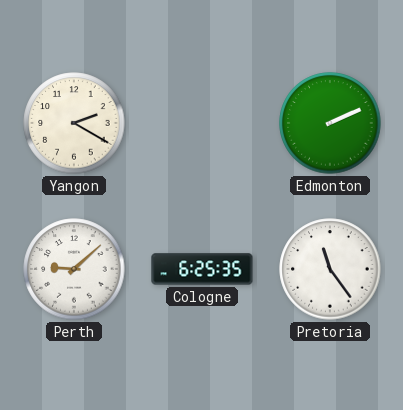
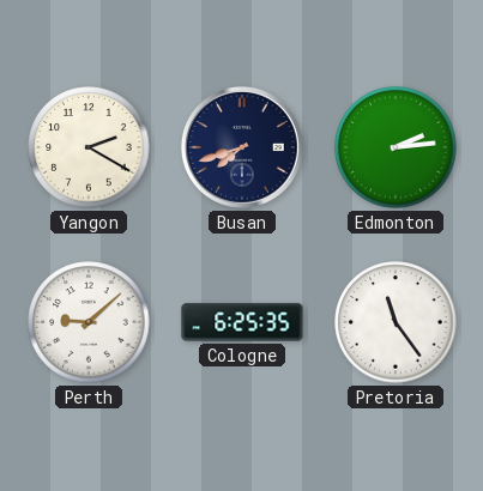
Busan: none -> 7:42
Edmonton: 2:11 -> 2:14
